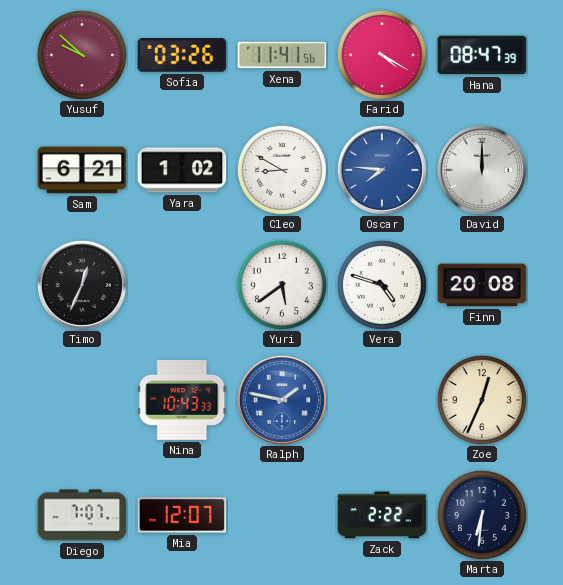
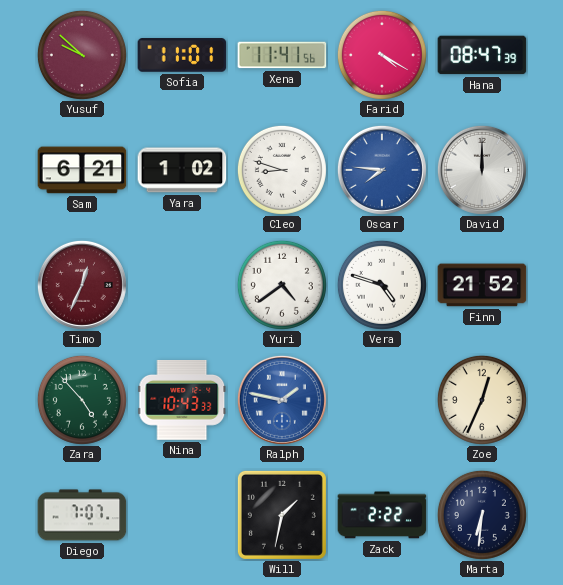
Sofia: 03:26 -> 11:01
Cleo: 8:50 -> 8:48
Timo dial: black -> burgundy
Yuri: 5:39 -> 4:39
Finn: 20:08 -> 21:52
Zara: none -> 4:53
Mia: 12:07 -> none
Will: none -> 1:32
